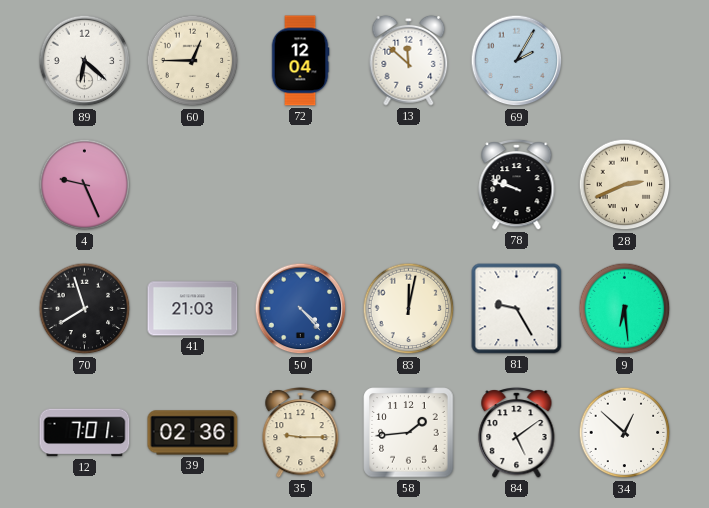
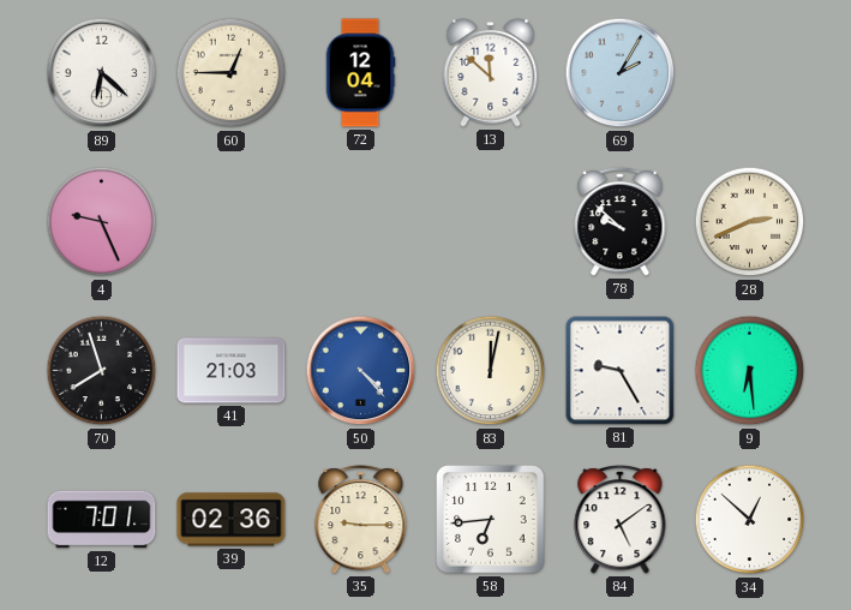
78: 9:48 -> 9:52
58: 1:44 -> 6:44
